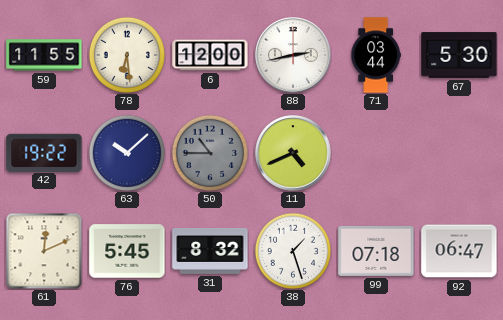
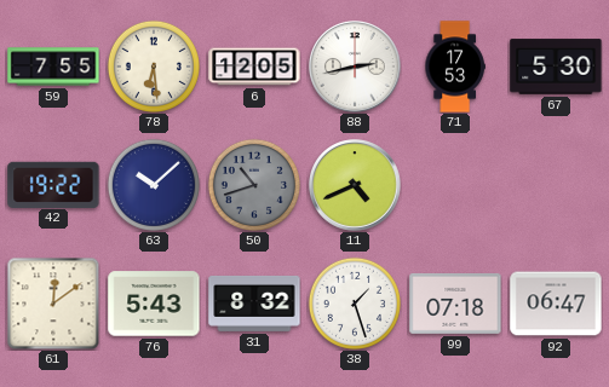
59: 11:55 -> 7:55
6: 12:00 -> 12:05
71: 03:44 -> 17:53
50: 10:45 -> 10:42
61: 12:11 -> 12:09
76: 5:45 -> 5:43
